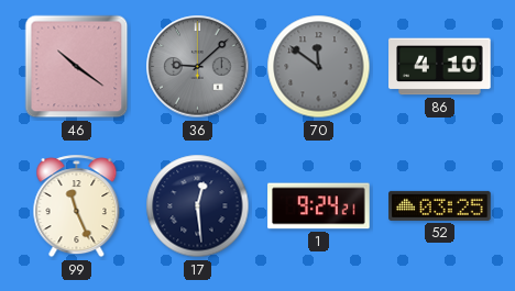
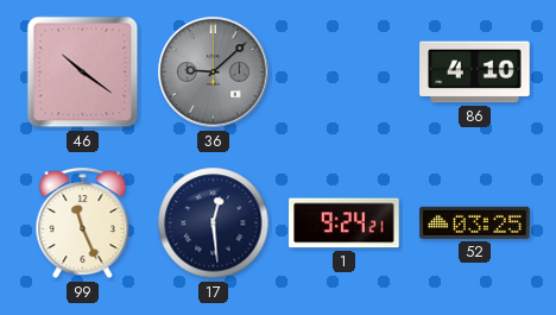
70: 11:51 -> none
